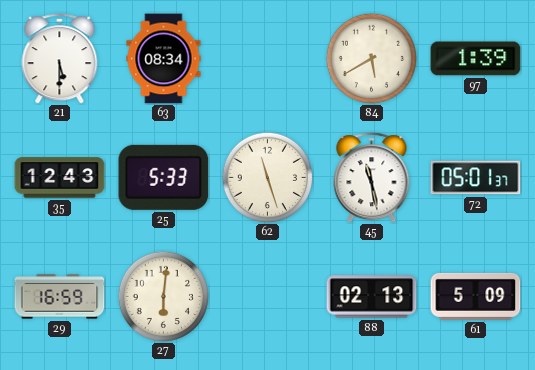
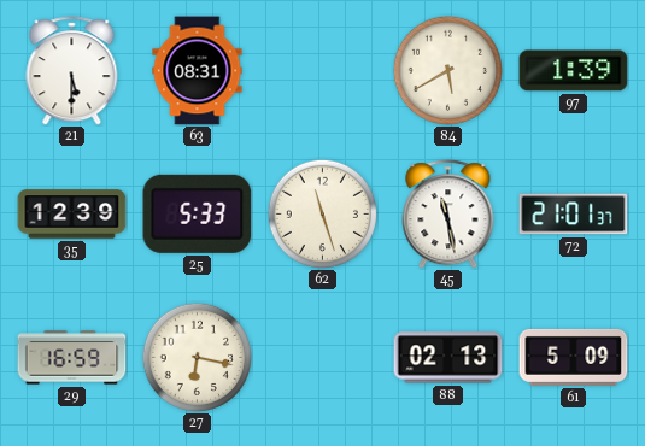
63: 08:34 -> 08:31
35: 12:43 -> 12:39
72: 05:01 -> 21:01
27: 6:01 -> 6:17
